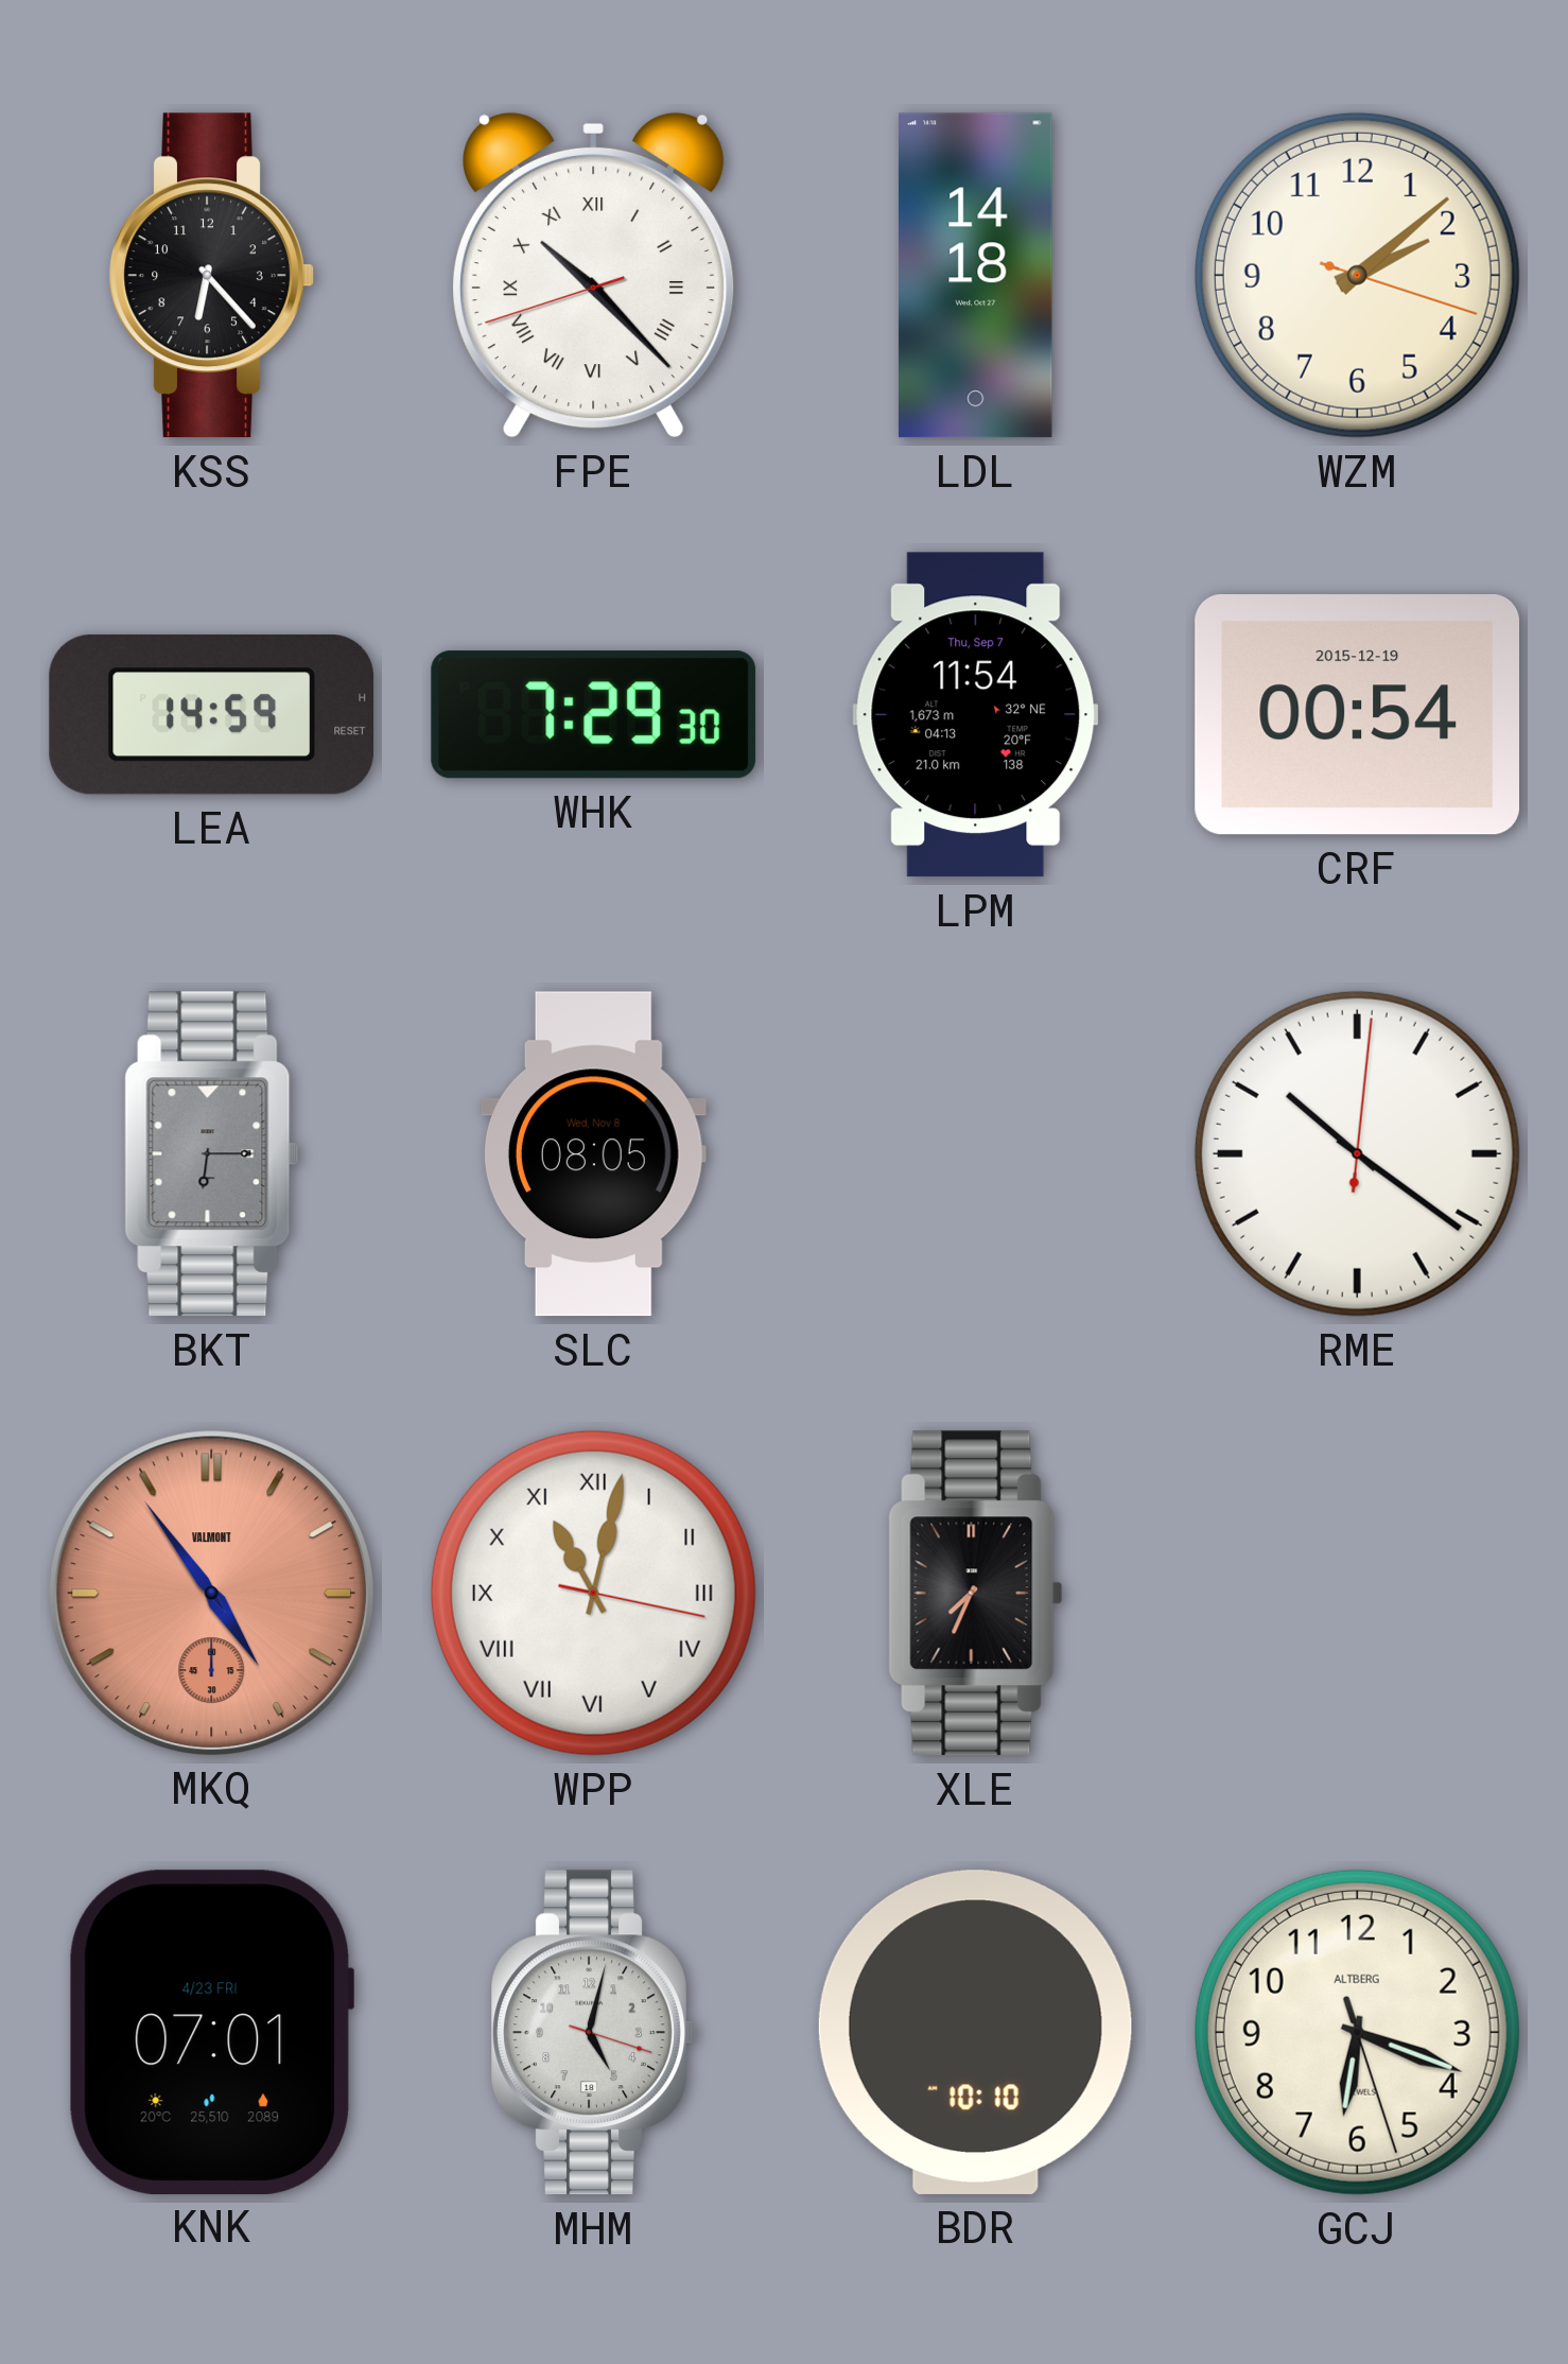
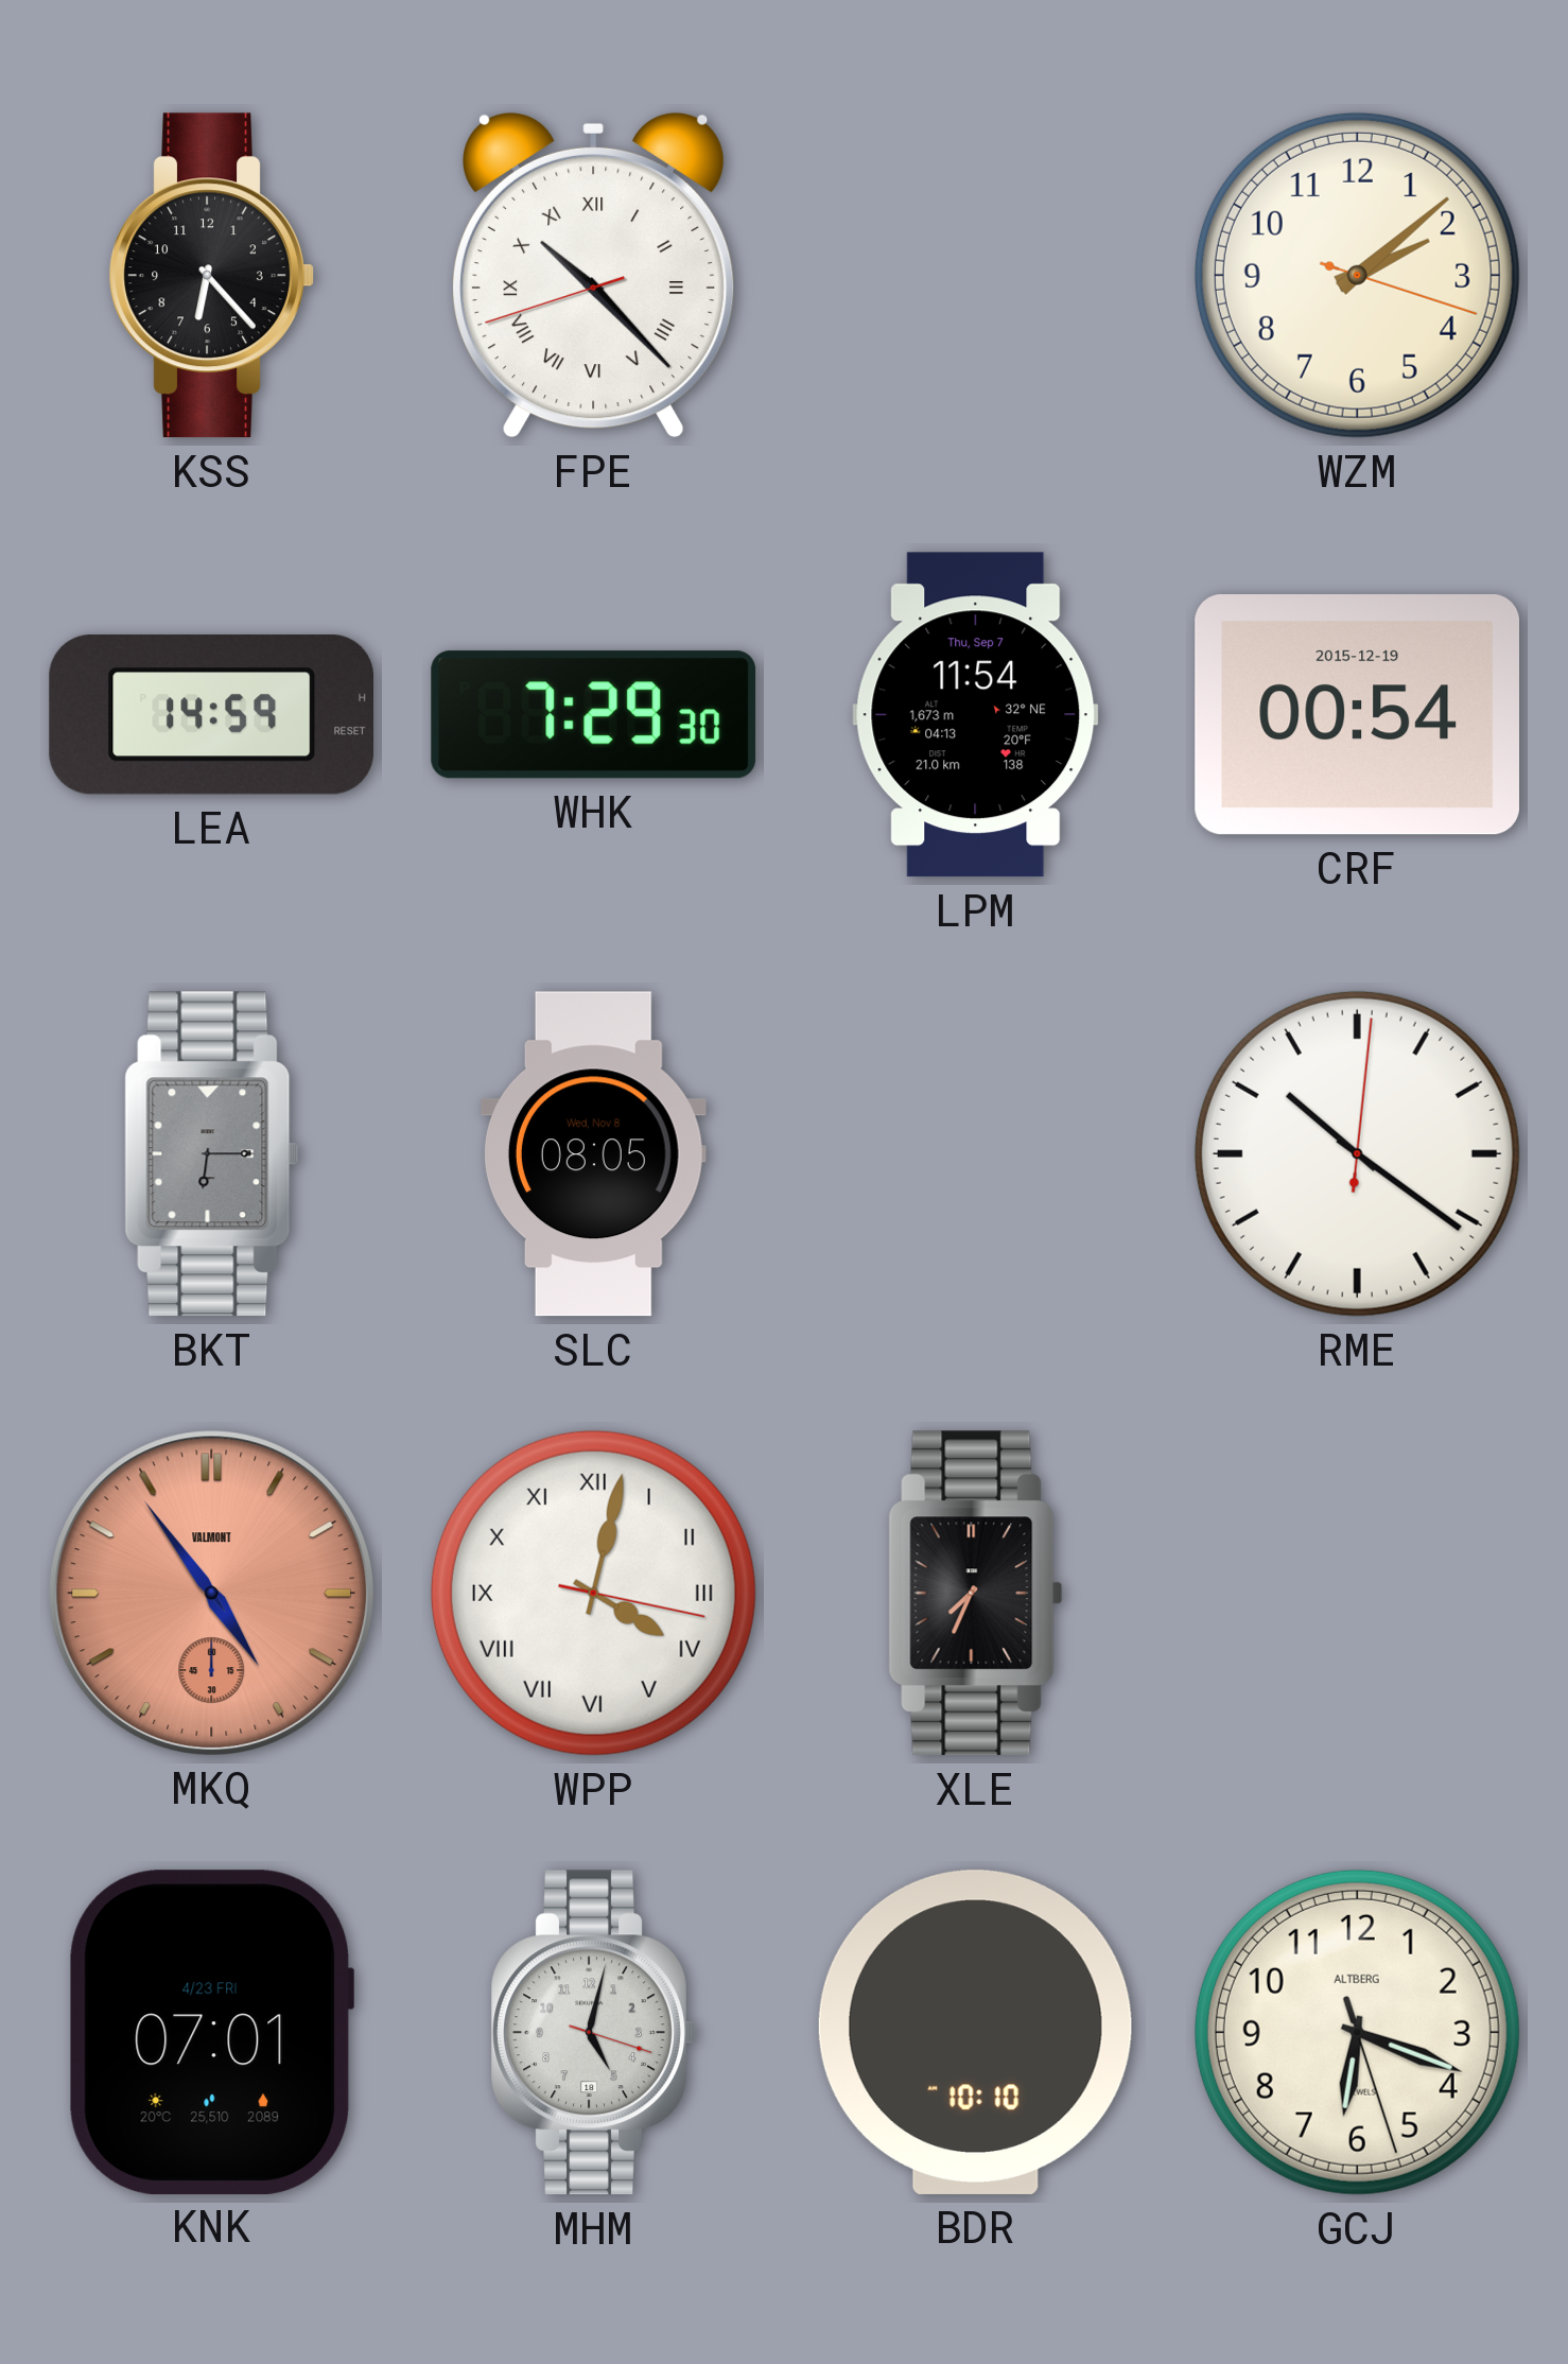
LDL: 14:18 -> none
WPP: 11:02 -> 4:02
